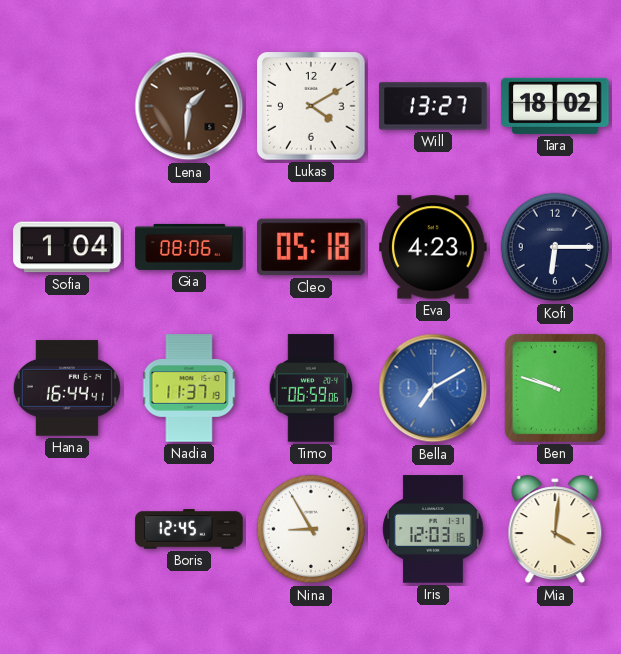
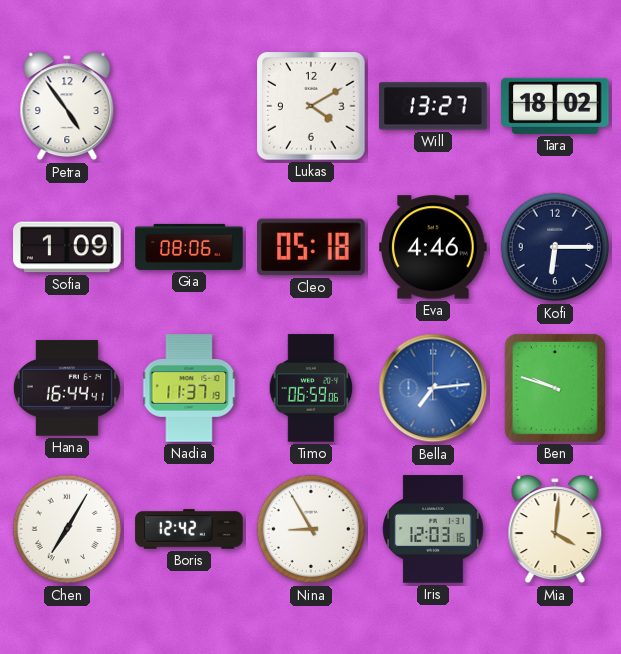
Petra: none -> 4:54
Lena: 1:31 -> none
Sofia: 1:04 -> 1:09
Eva: 4:23 -> 4:46
Bella: 7:10 -> 7:14
Chen: none -> 7:05
Boris: 12:45 -> 12:42
